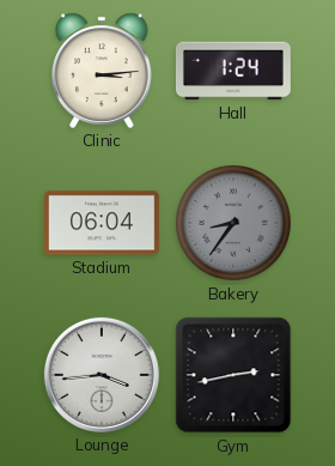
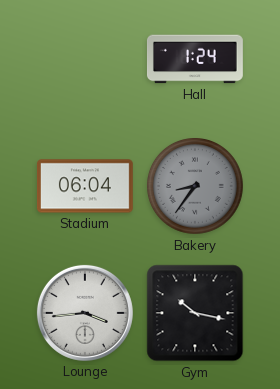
Clinic: 3:14 -> none
Gym: 2:43 -> 10:17
